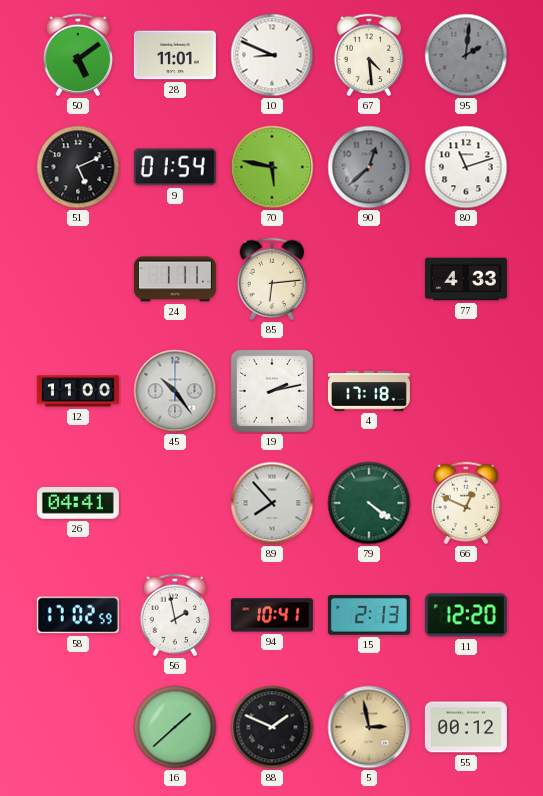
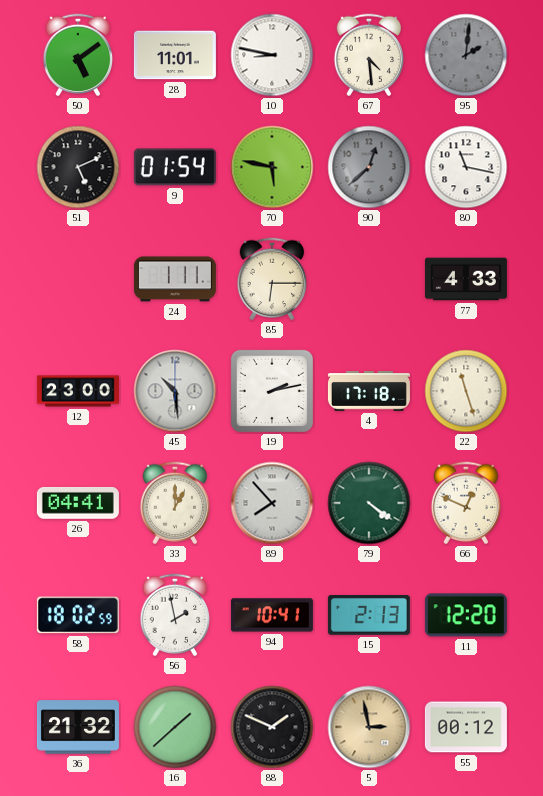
10: 8:49 -> 8:47
80: 11:12 -> 11:17
85: 6:14 -> 6:15
12: 11:00 -> 23:00
45: 10:24 -> 10:29
22: none -> 11:27
33: none -> 1:00
58: 17:02 -> 18:02
36: none -> 21:32
